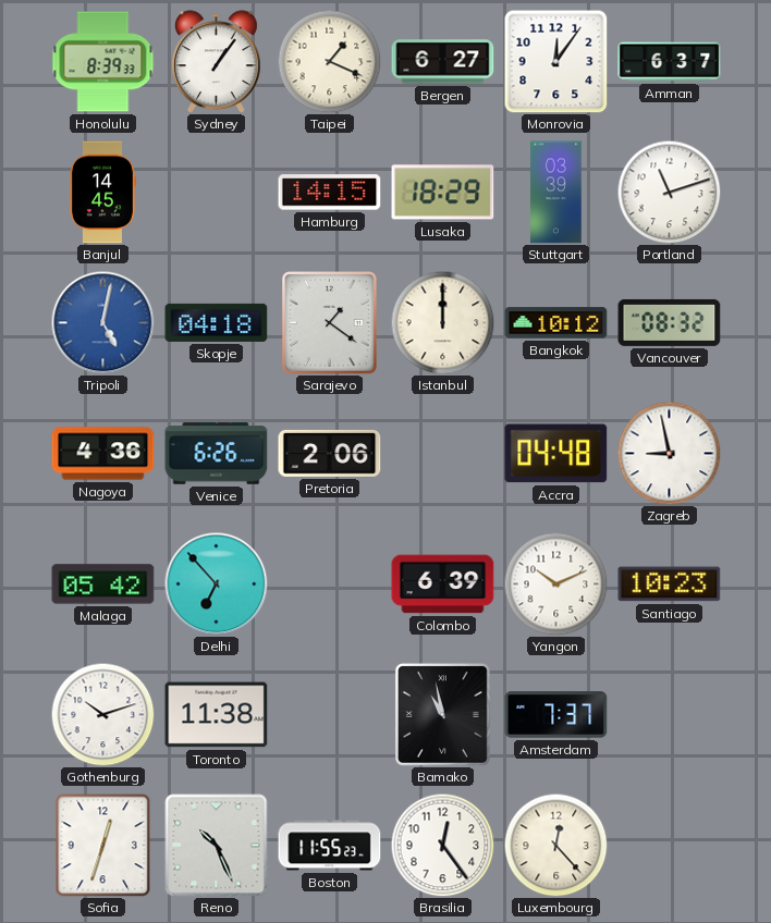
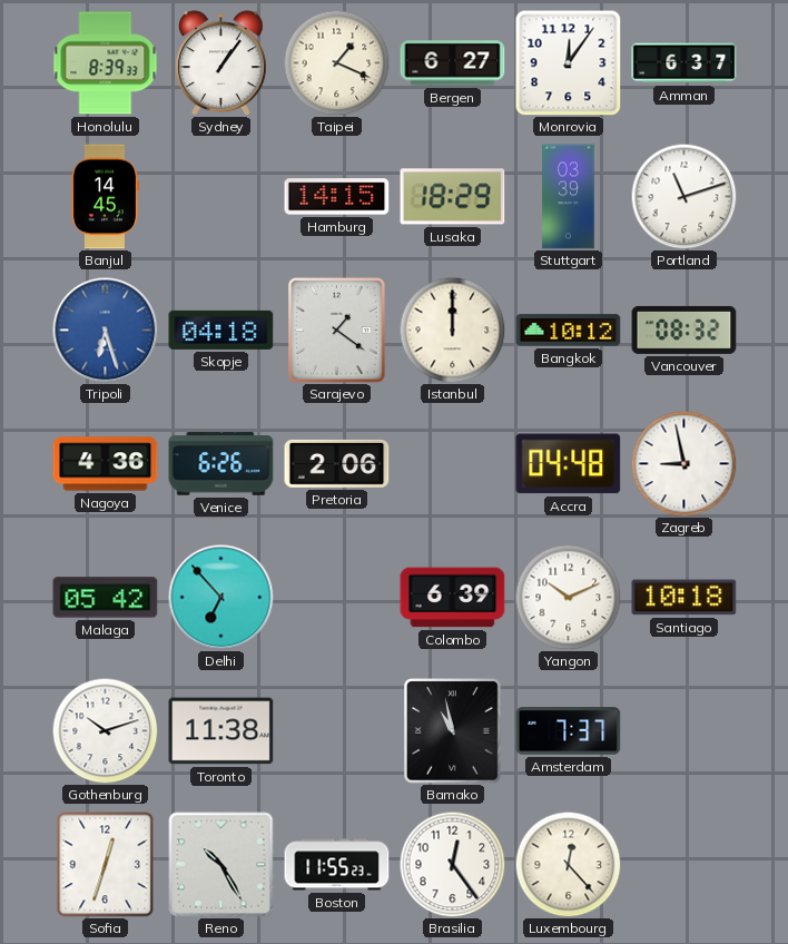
Tripoli: 5:02 -> 6:27
Santiago: 10:23 -> 10:18
Reno: 10:26 -> 10:25
